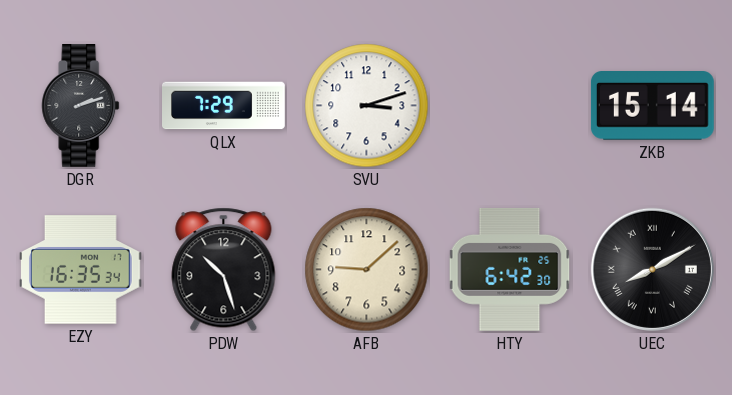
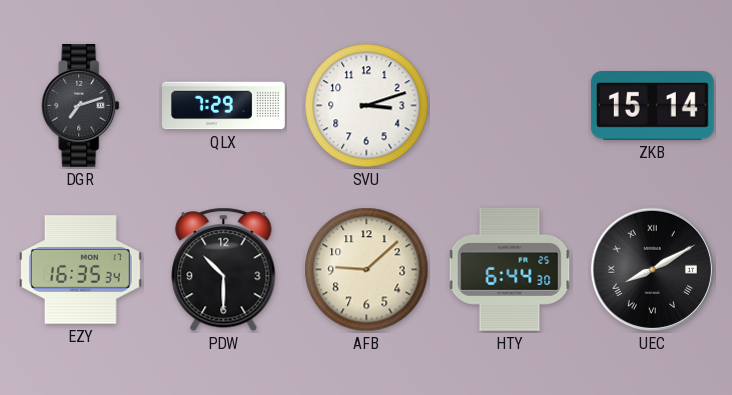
DGR: 2:12 -> 7:12
PDW: 10:27 -> 10:30
HTY: 6:42 -> 6:44
